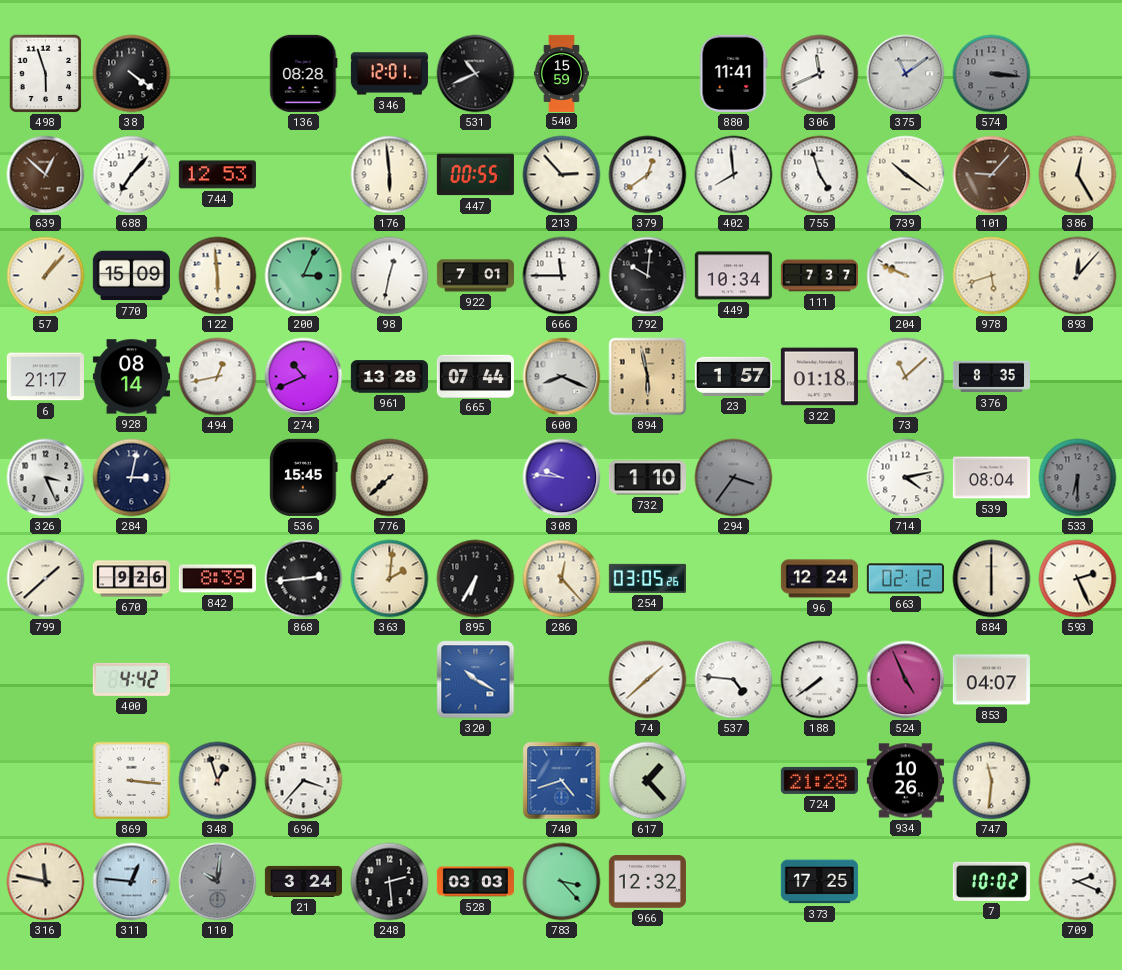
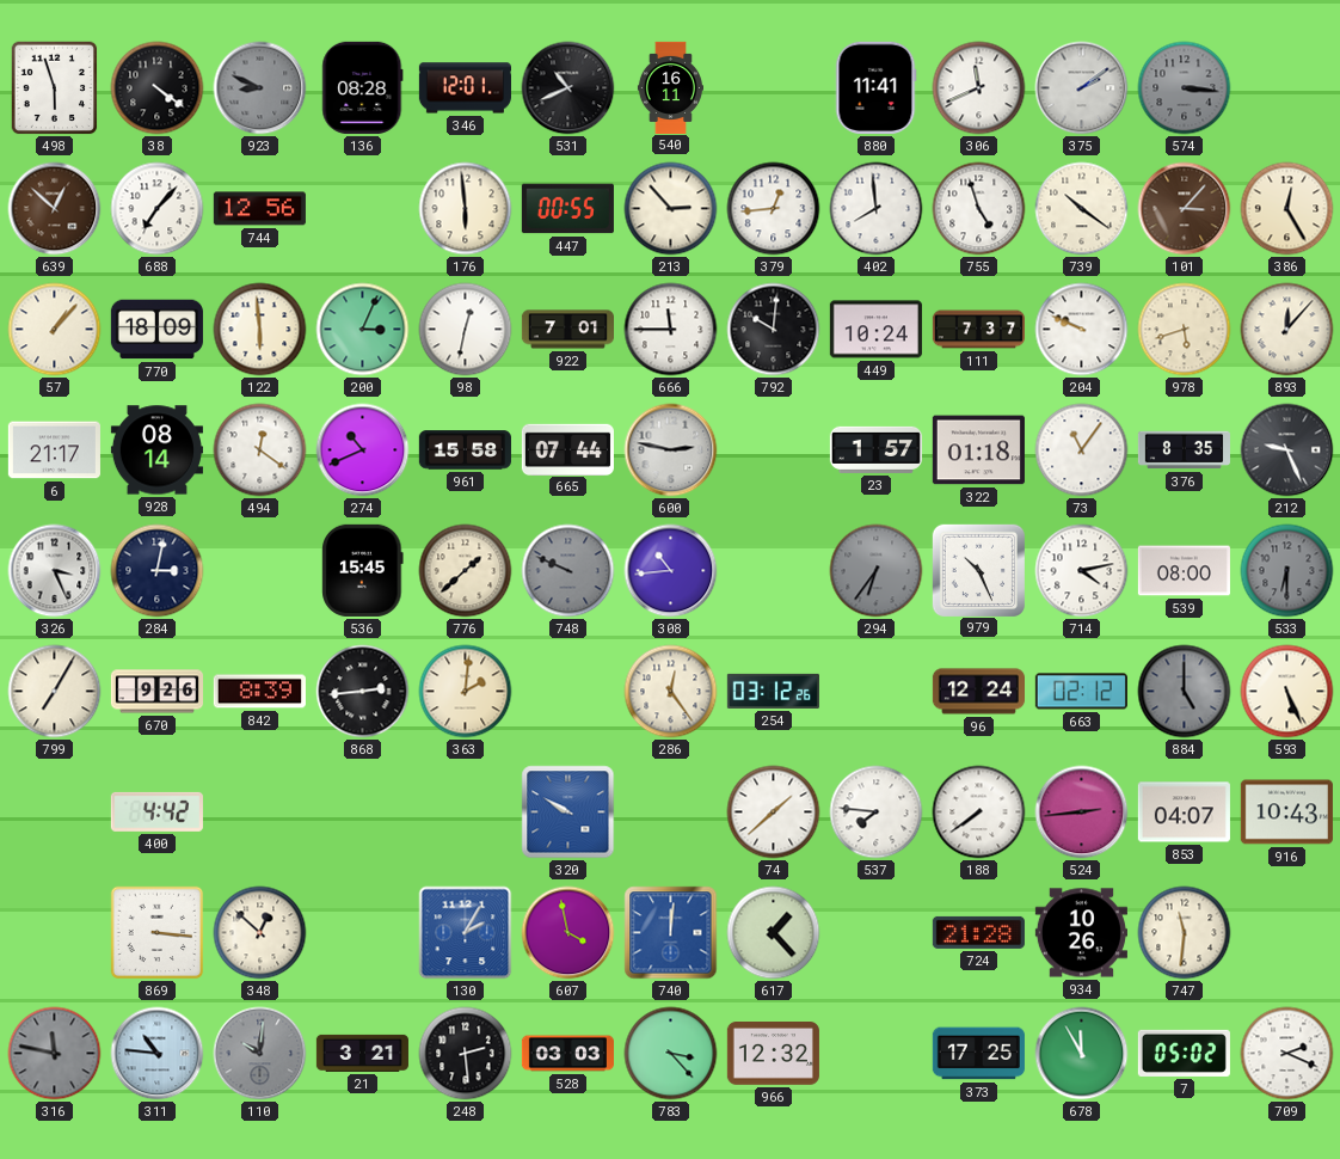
923: none -> 8:49
540: 15:59 -> 16:11
375: 11:09 -> 2:09
744: 12:53 -> 12:56
379: 12:39 -> 12:44
101: 9:07 -> 3:07
770: 15:09 -> 18:09
449: 10:34 -> 10:24
494: 12:43 -> 12:21
961: 13:28 -> 15:58
600: 8:19 -> 2:47
894: 5:58 -> none
73: 11:08 -> 11:06
212: none -> 9:26
776: 7:38 -> 1:38
748: none -> 9:49
308: 9:46 -> 10:44
732: 1:10 -> none
294: 3:36 -> 6:36
979: none -> 10:26
539: 08:04 -> 08:00
799: 1:38 -> 7:05
895: 6:35 -> none
286: 12:23 -> 12:24
254: 03:05 -> 03:12
884: 6:00 -> 5:00
884 dial: cream -> grey
593: 2:26 -> 5:26
320: 10:20 -> 9:50
537: 4:46 -> 7:46
524: 4:56 -> 2:44
916: none -> 10:43
348: 12:57 -> 12:52
696: 3:37 -> none
130: none -> 2:05
607: none -> 3:58
740: 4:42 -> 12:01
316 dial: cream -> grey
311: 12:46 -> 10:46
21: 3:24 -> 3:21
678: none -> 11:55
7: 10:02 -> 05:02
